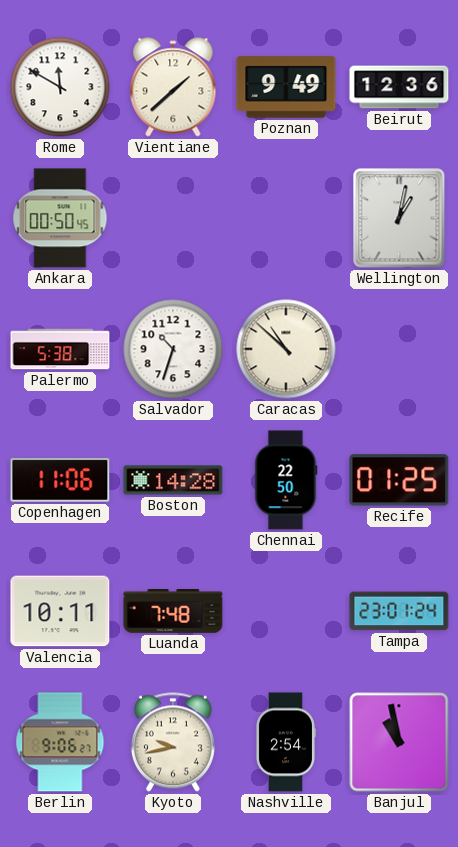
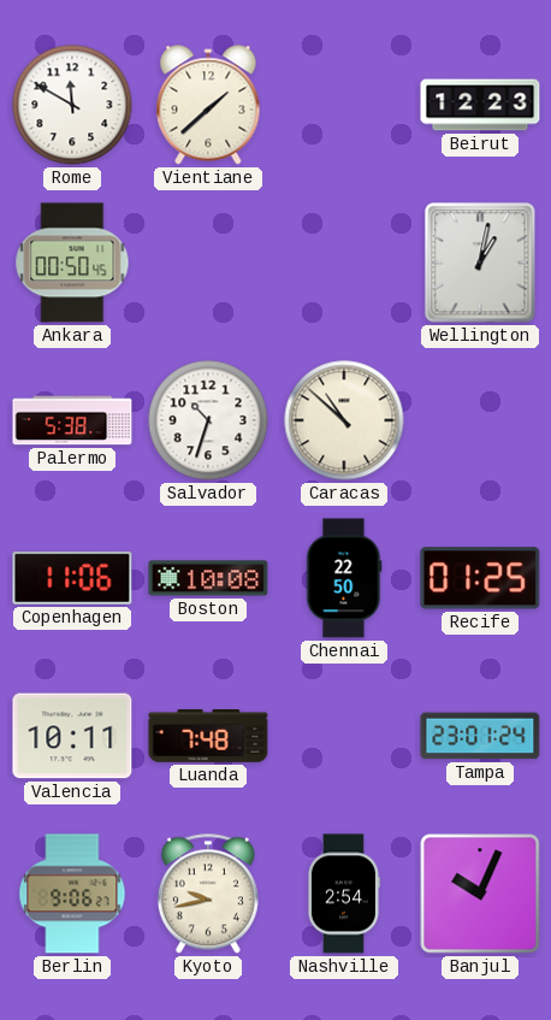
Poznan: 9:49 -> none
Beirut: 12:36 -> 12:23
Boston: 14:28 -> 10:08
Banjul: 10:58 -> 10:04
